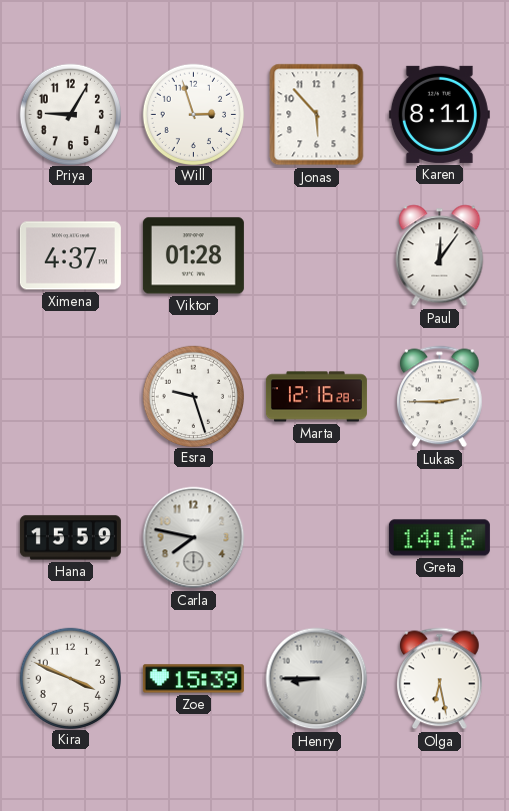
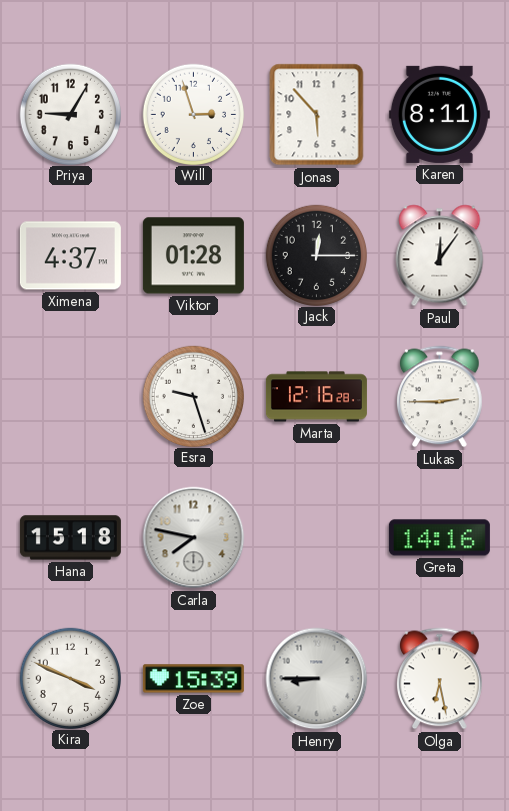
Jack: none -> 12:15
Hana: 15:59 -> 15:18
